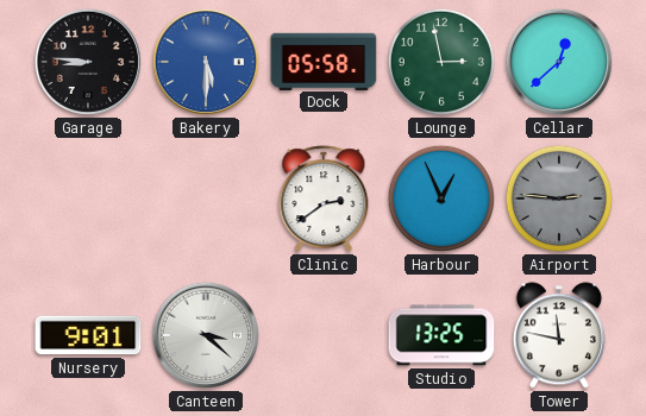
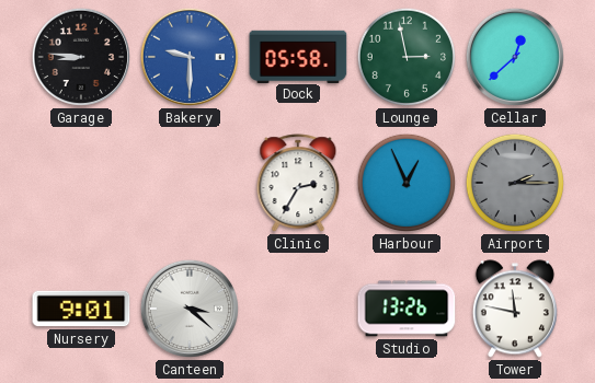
Bakery: 5:30 -> 9:30
Clinic: 2:39 -> 2:35
Airport: 2:46 -> 2:15
Studio: 13:25 -> 13:26
